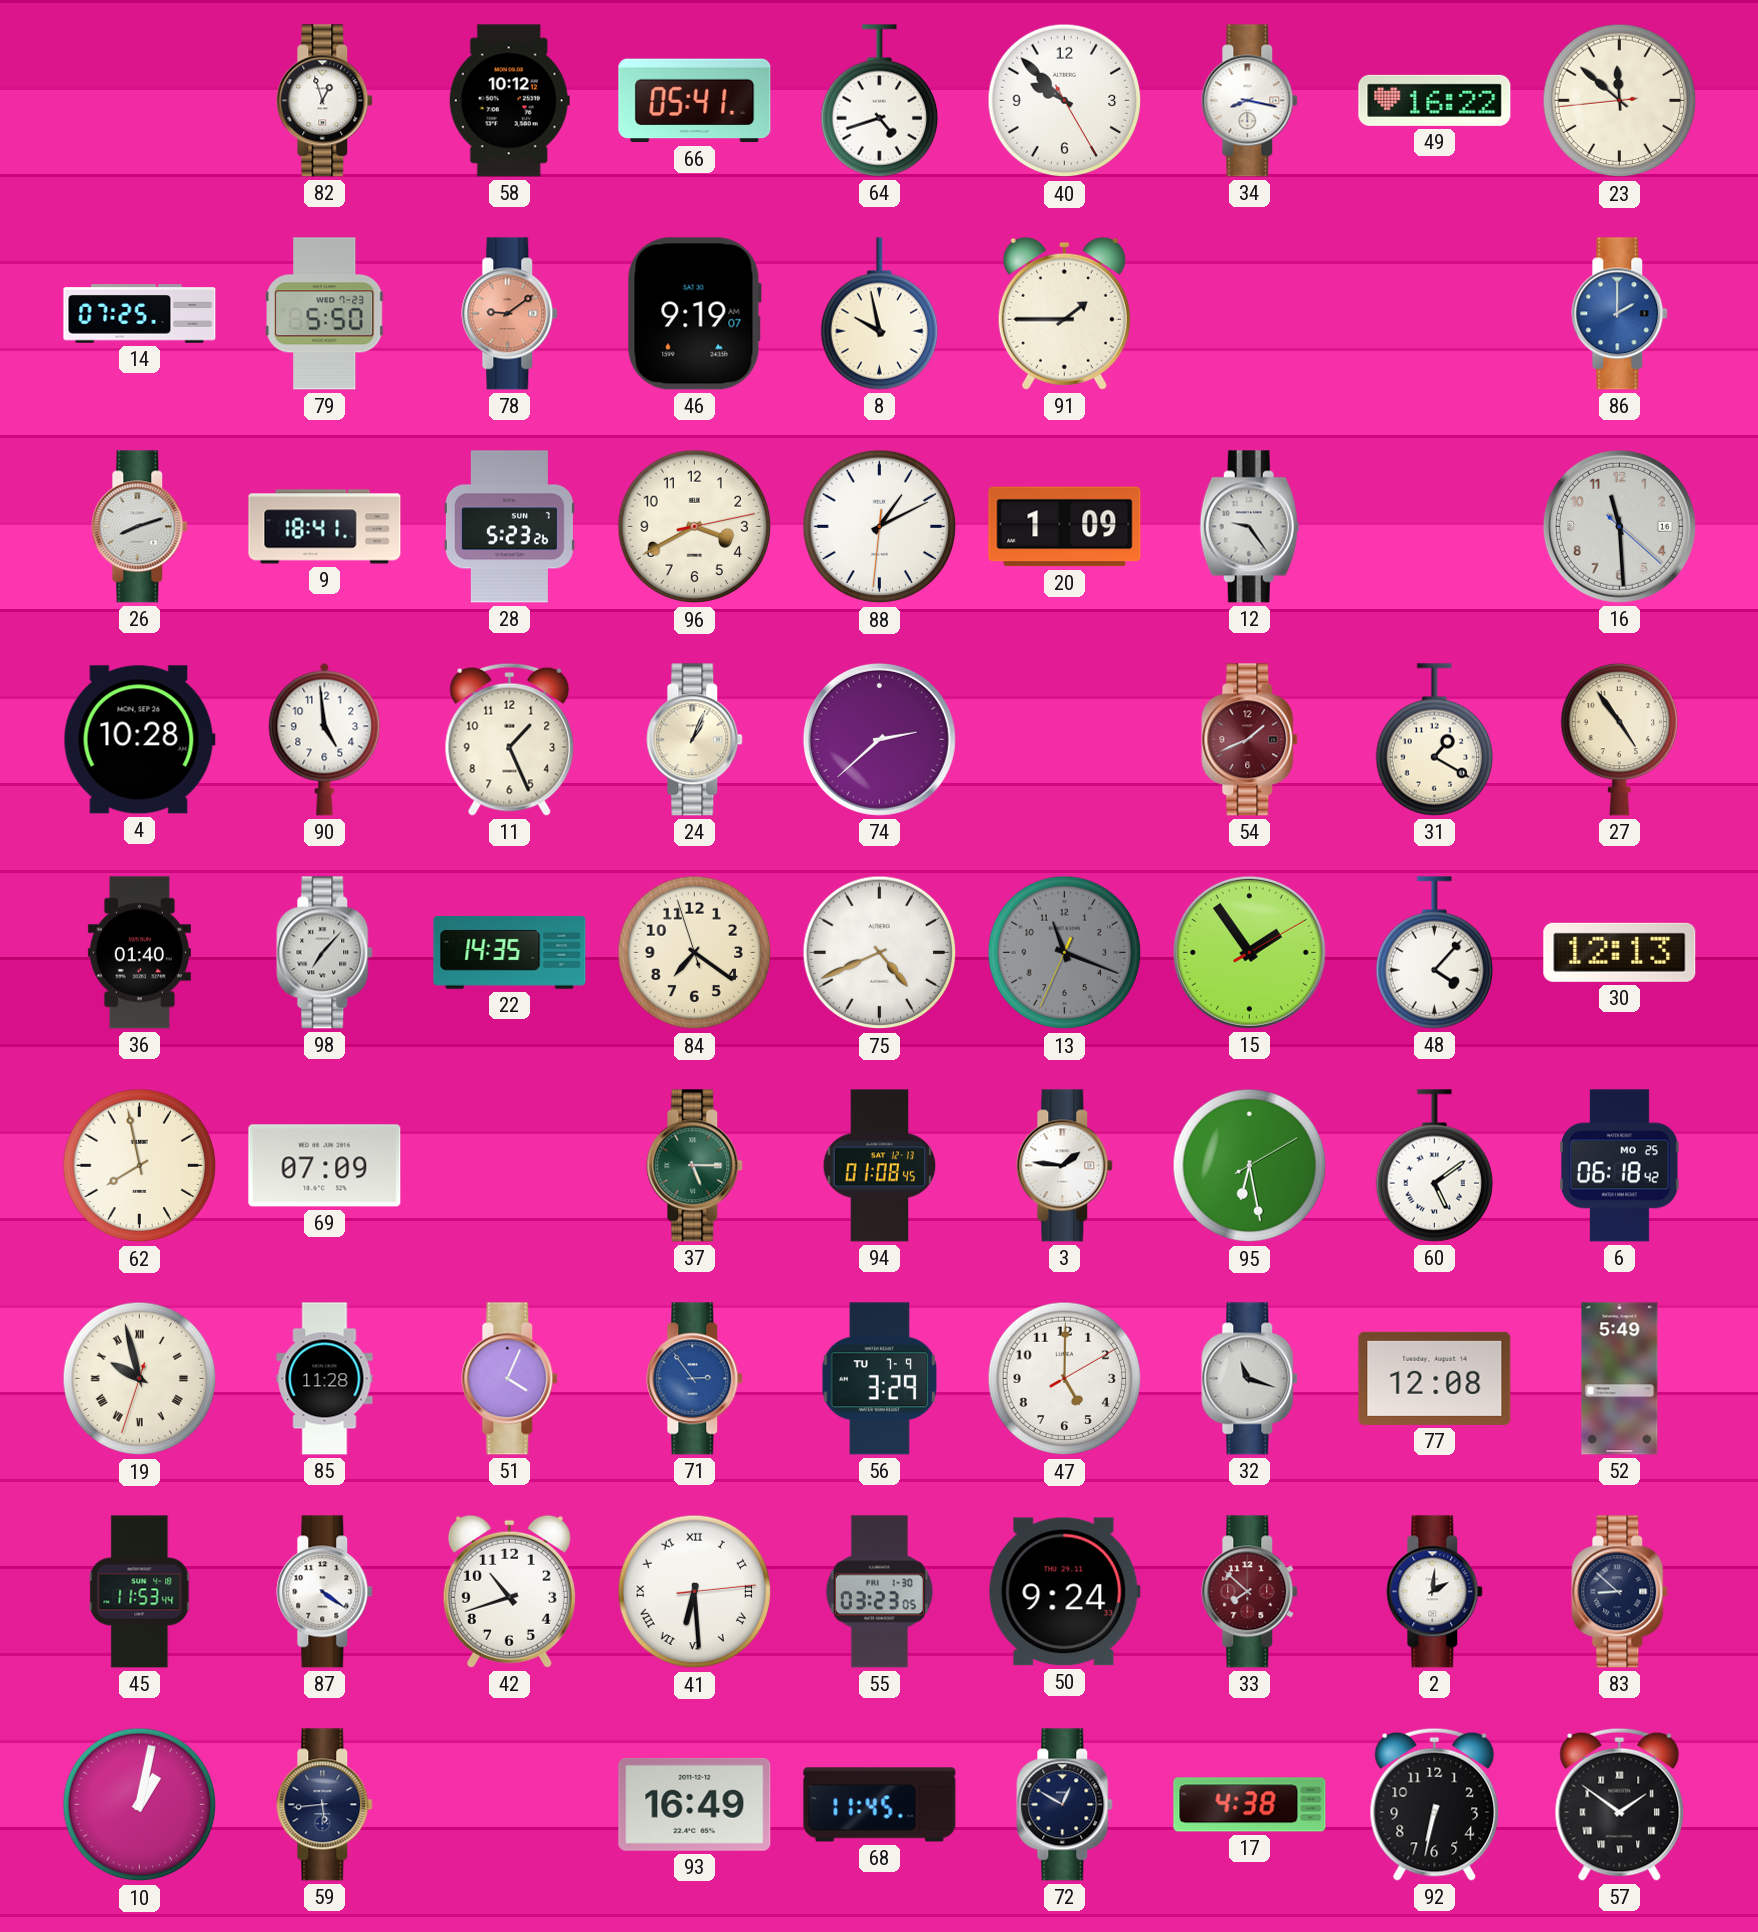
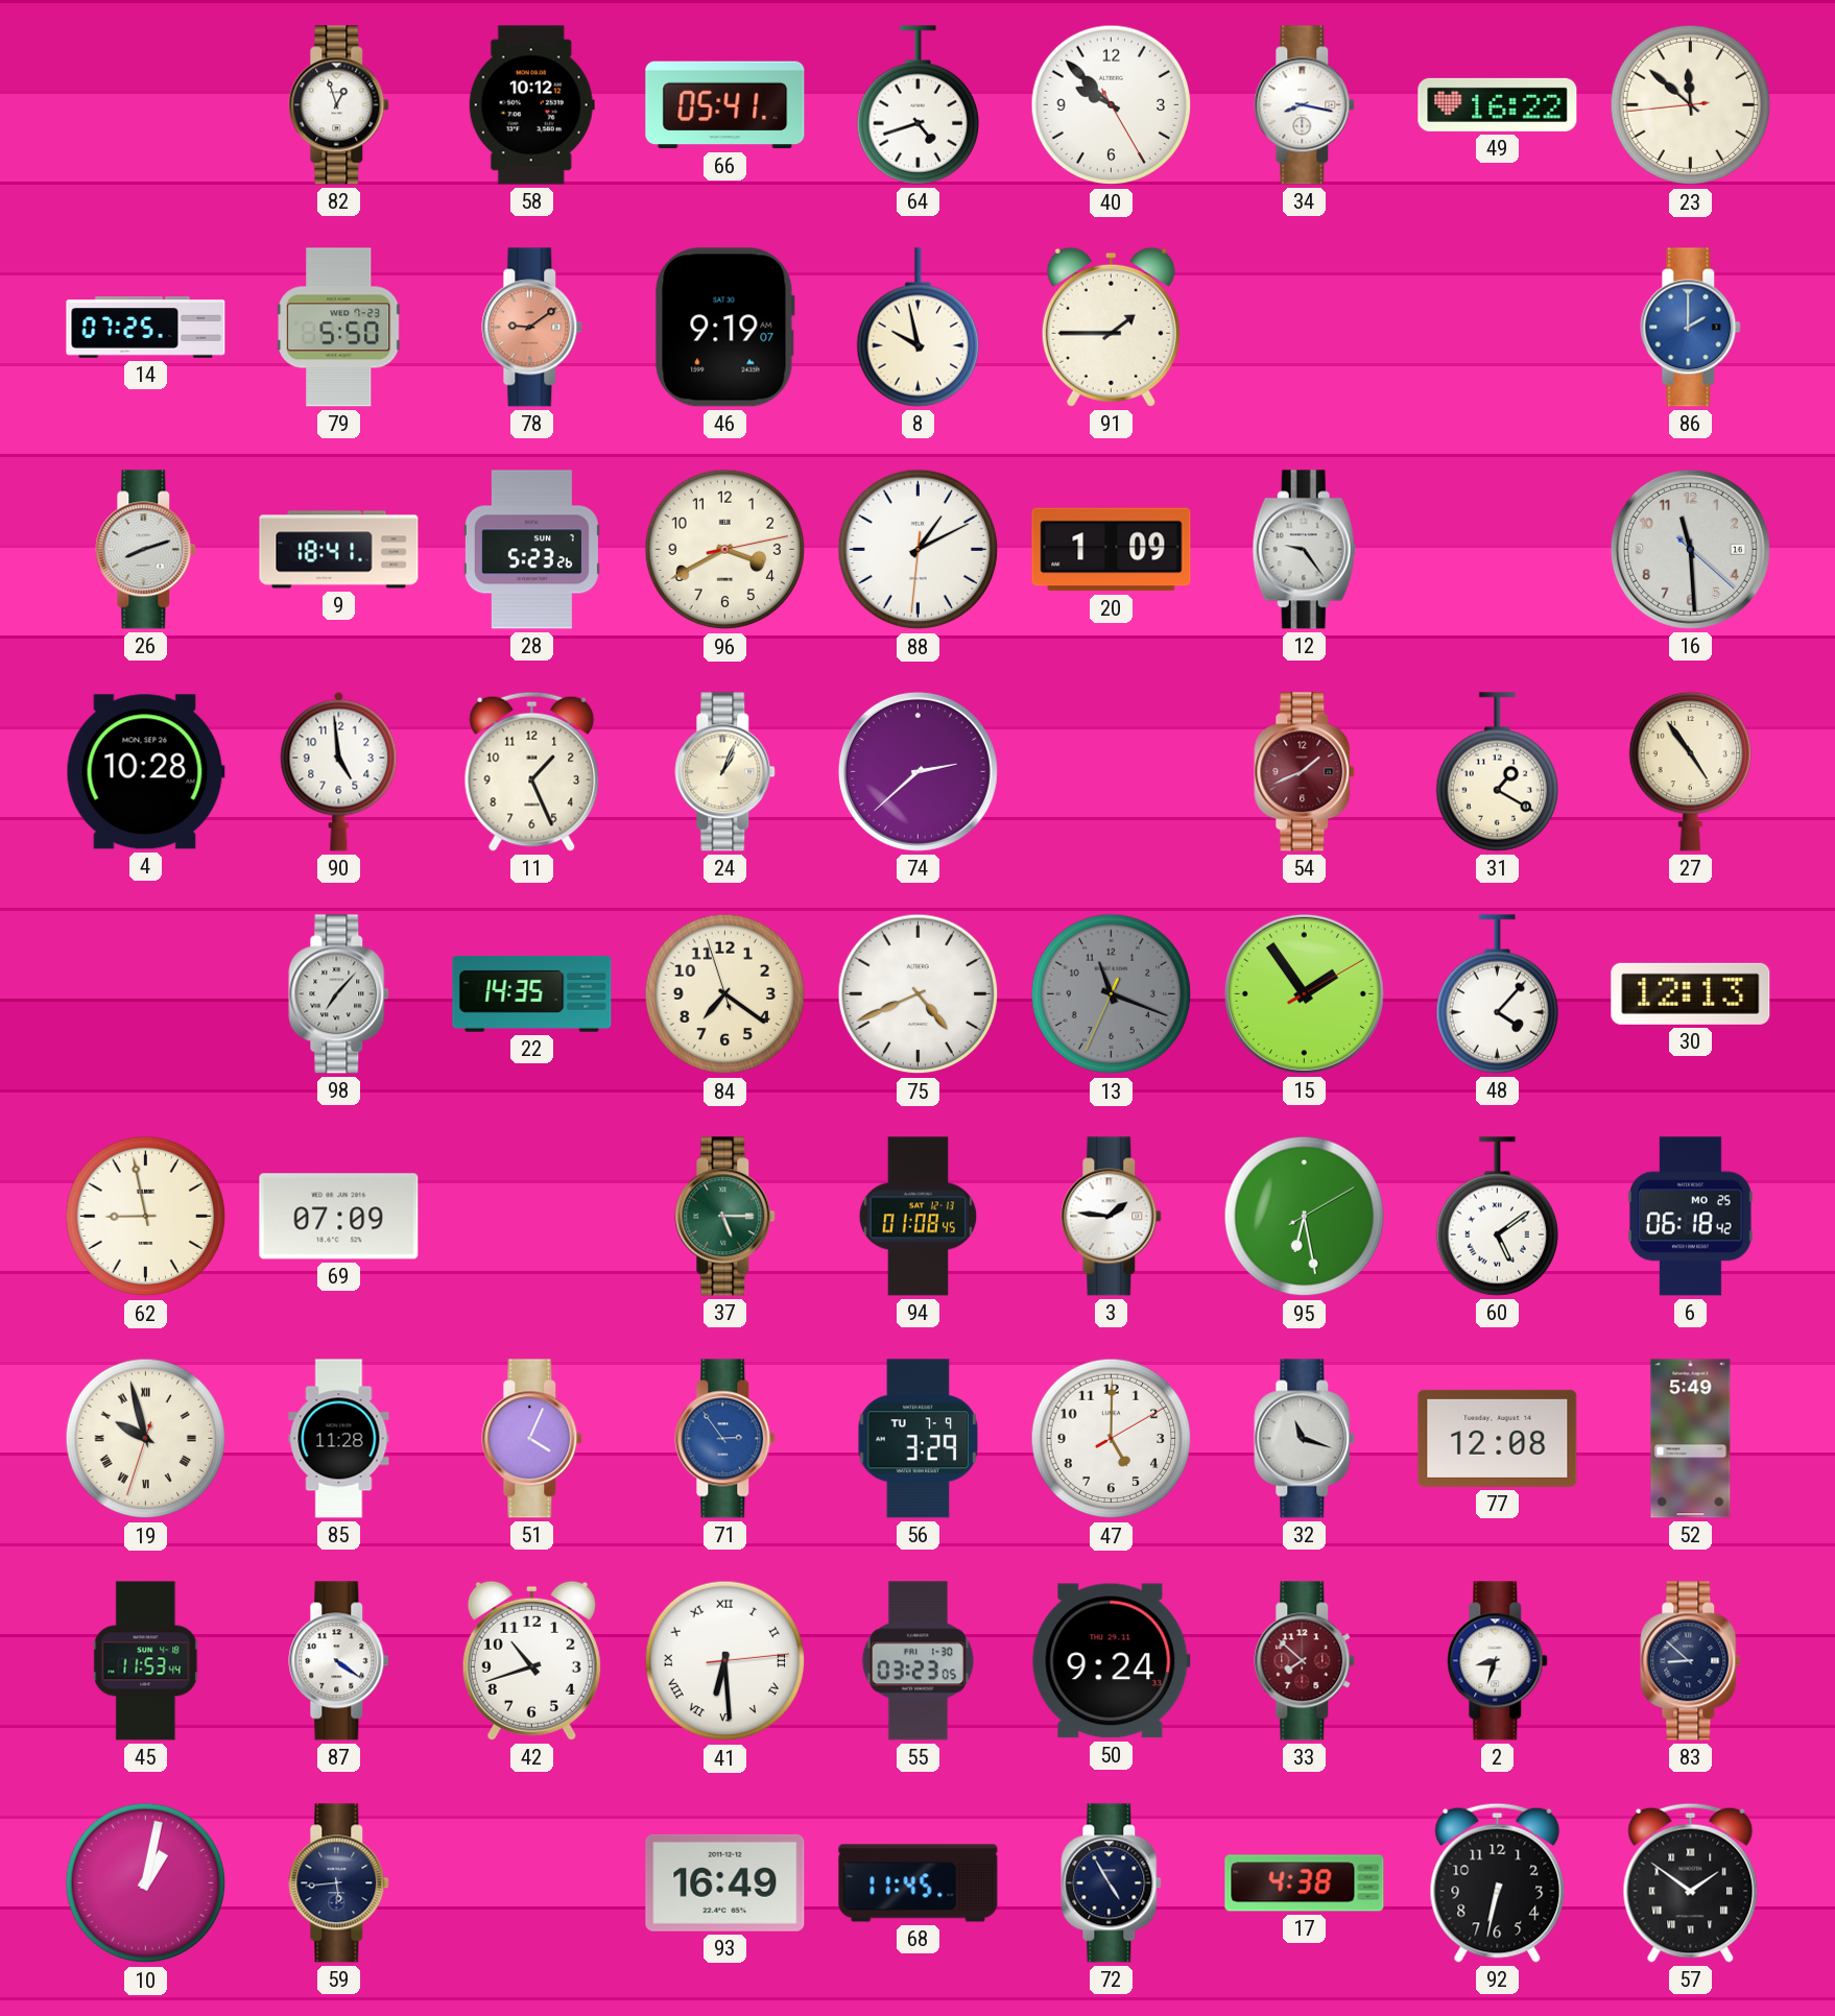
36: 01:40 -> none
62: 7:58 -> 8:58
2: 2:01 -> 8:33
72: 12:50 -> 4:55
